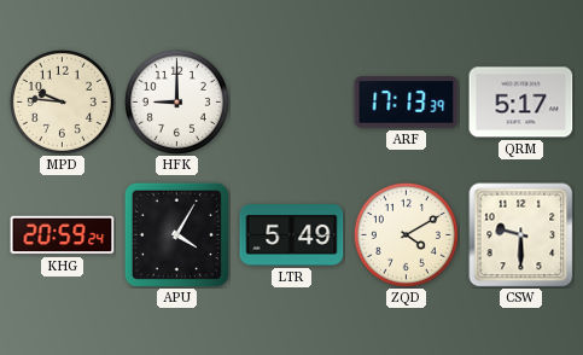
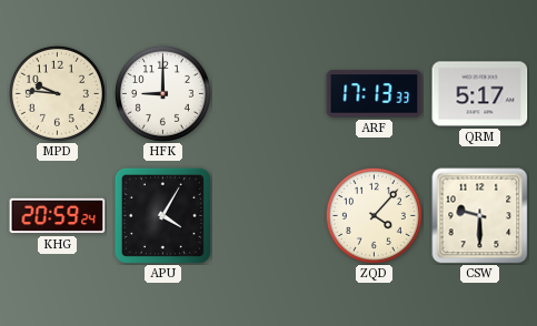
ARF: 17:13:39 -> 17:13:33
LTR: 5:49 -> none
ZQD: 4:10 -> 4:07
